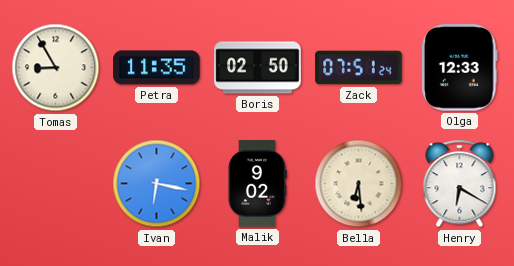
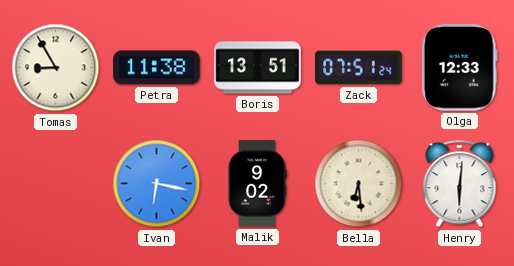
Petra: 11:35 -> 11:38
Boris: 02:50 -> 13:51
Henry: 6:20 -> 6:01
